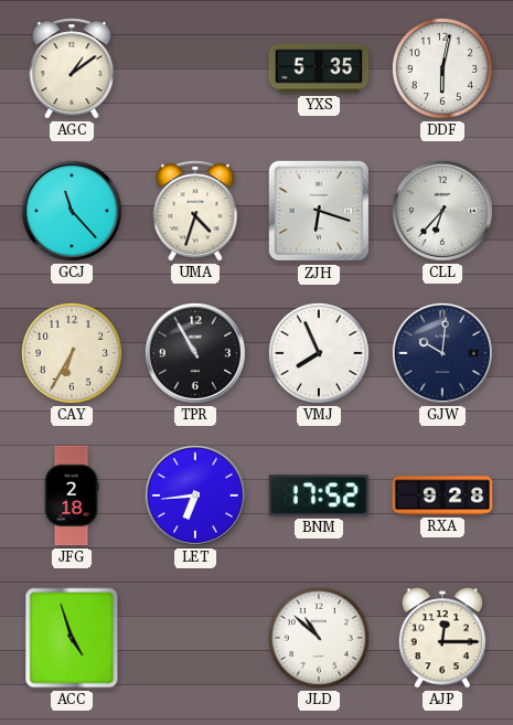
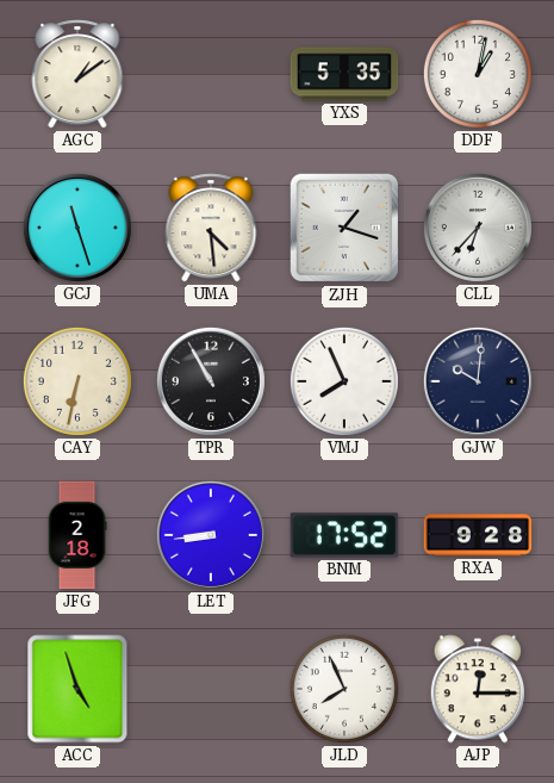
DDF: 6:02 -> 1:02
GCJ: 11:23 -> 11:27
UMA: 4:33 -> 4:29
ZJH: 6:18 -> 1:18
CAY: 6:35 -> 6:32
LET: 6:44 -> 8:44
JLD: 10:52 -> 7:56
